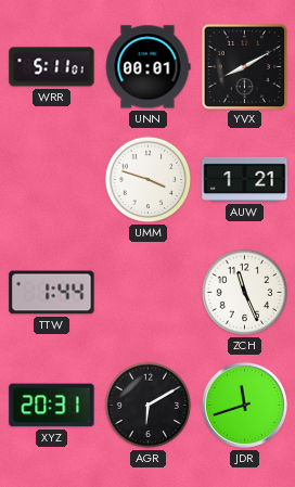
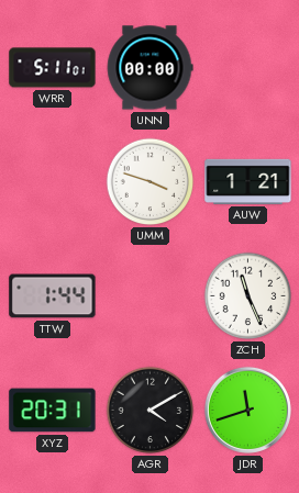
UNN: 00:01 -> 00:00
YVX: 8:10 -> none
AGR: 6:10 -> 4:10
